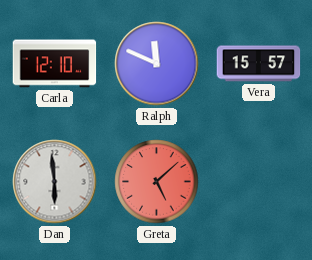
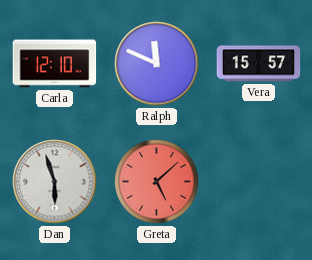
Dan: 5:59 -> 5:57
